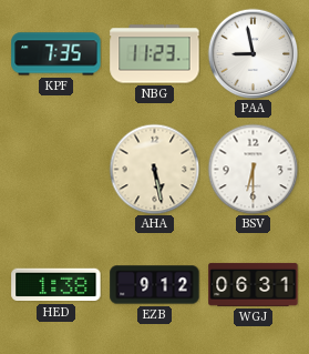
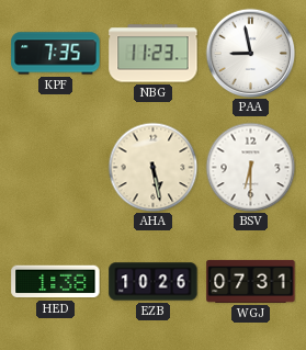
EZB: 9:12 -> 10:26
WGJ: 06:31 -> 07:31
